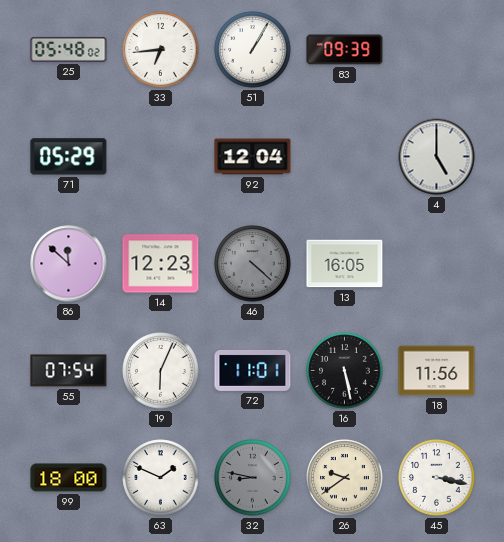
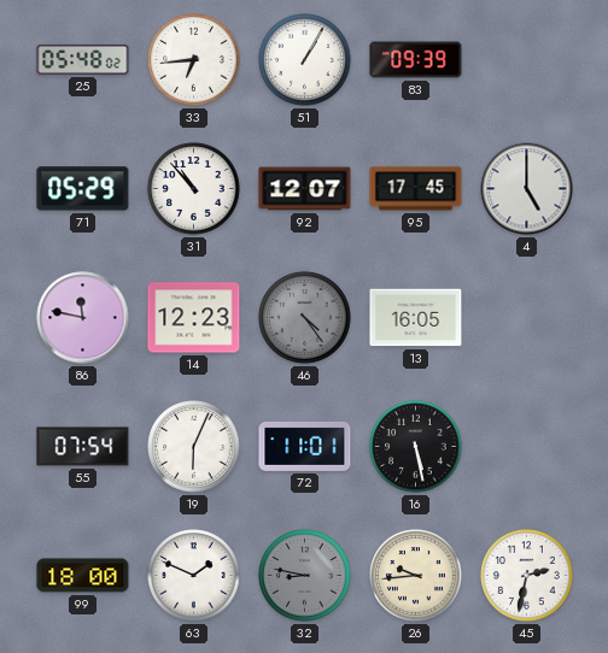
31: none -> 10:53
92: 12:04 -> 12:07
95: none -> 17:45
86: 11:52 -> 11:47
46: 4:22 -> 4:24
18: 11:56 -> none
26: 9:39 -> 9:44
45: 3:17 -> 2:32
